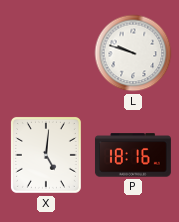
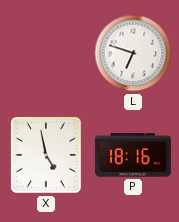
L: 9:48 -> 6:48
X: 5:01 -> 4:58
